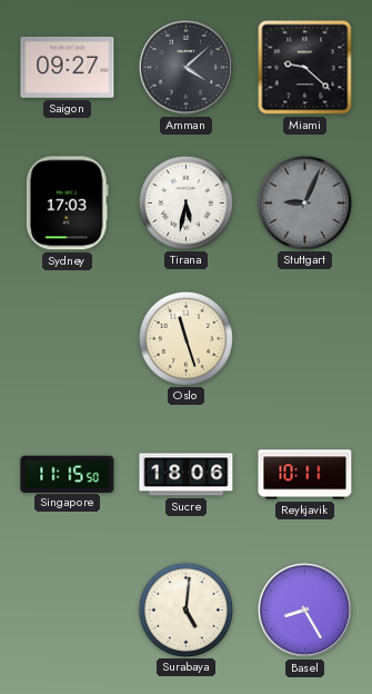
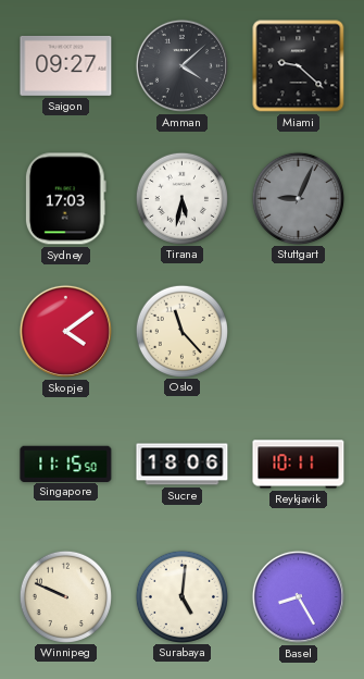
Skopje: none -> 4:09
Oslo: 11:27 -> 11:23
Winnipeg: none -> 9:49
